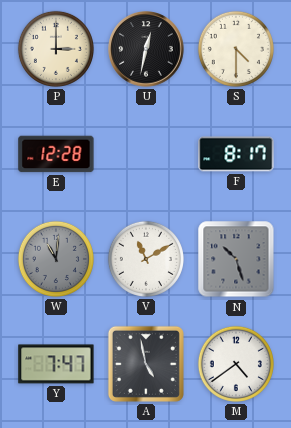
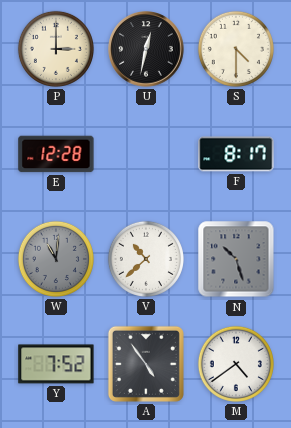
V: 11:10 -> 10:38
Y: 7:47 -> 7:52
A: 4:58 -> 4:54
